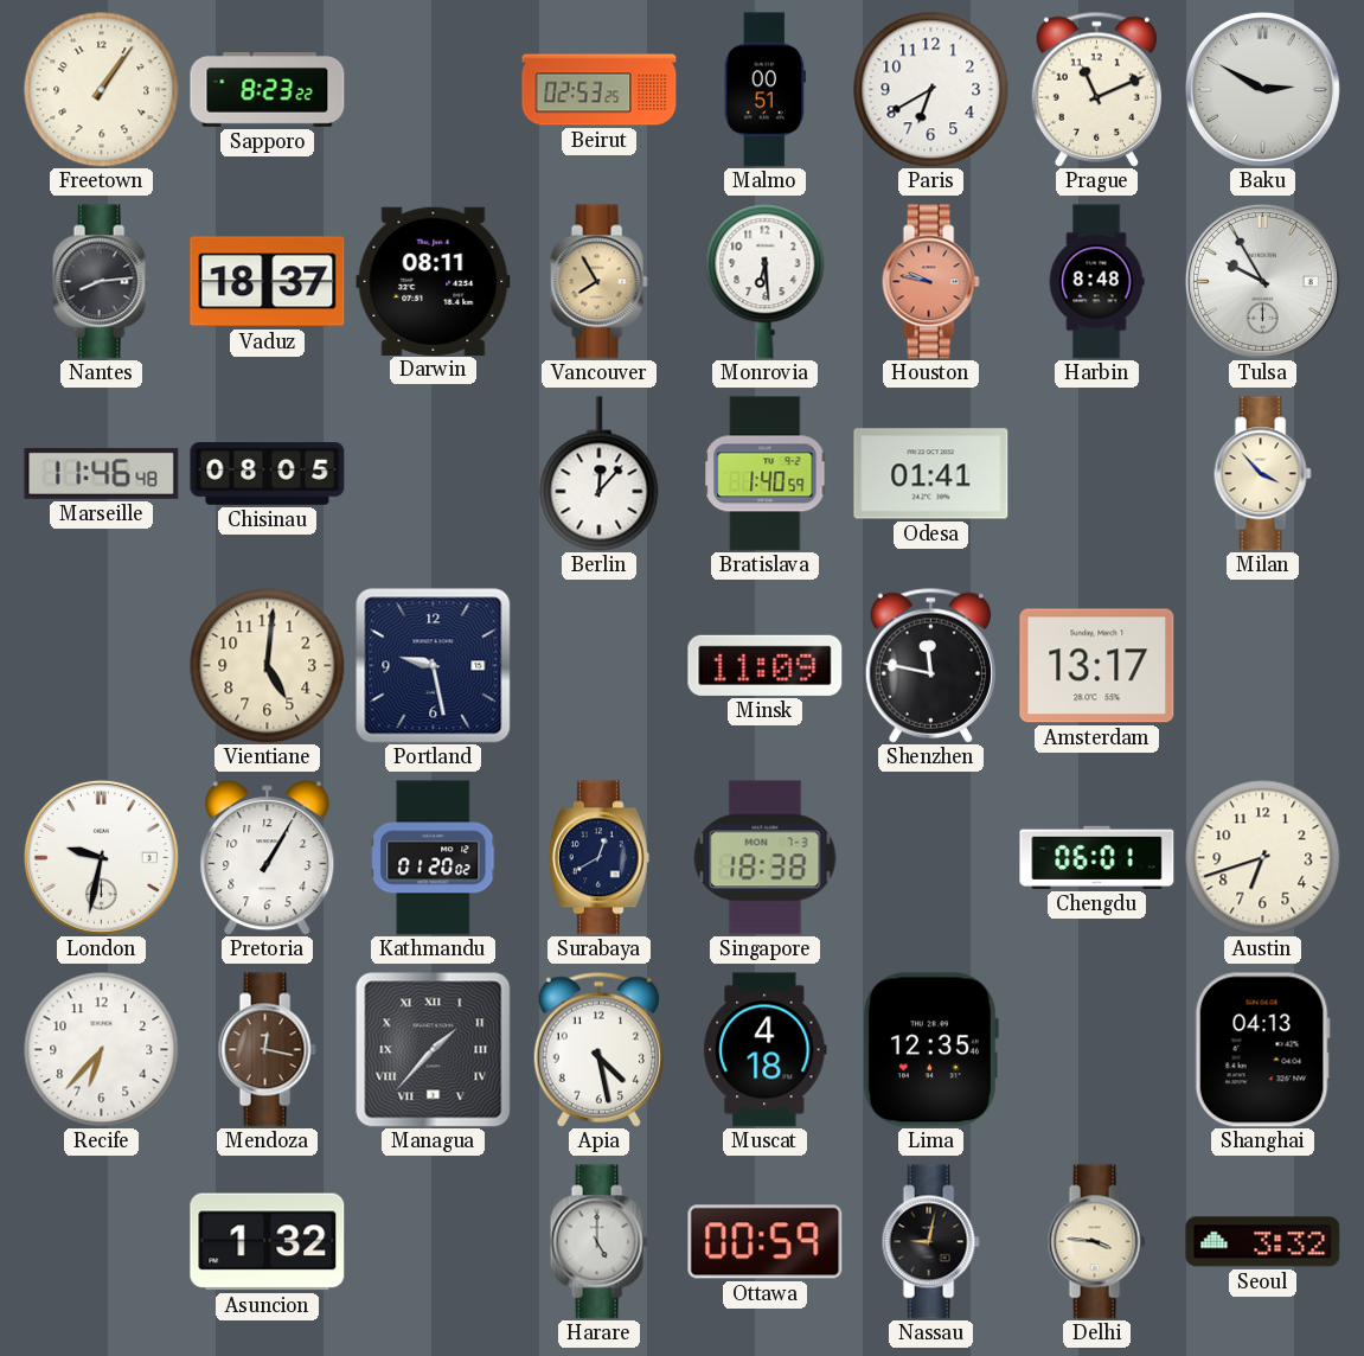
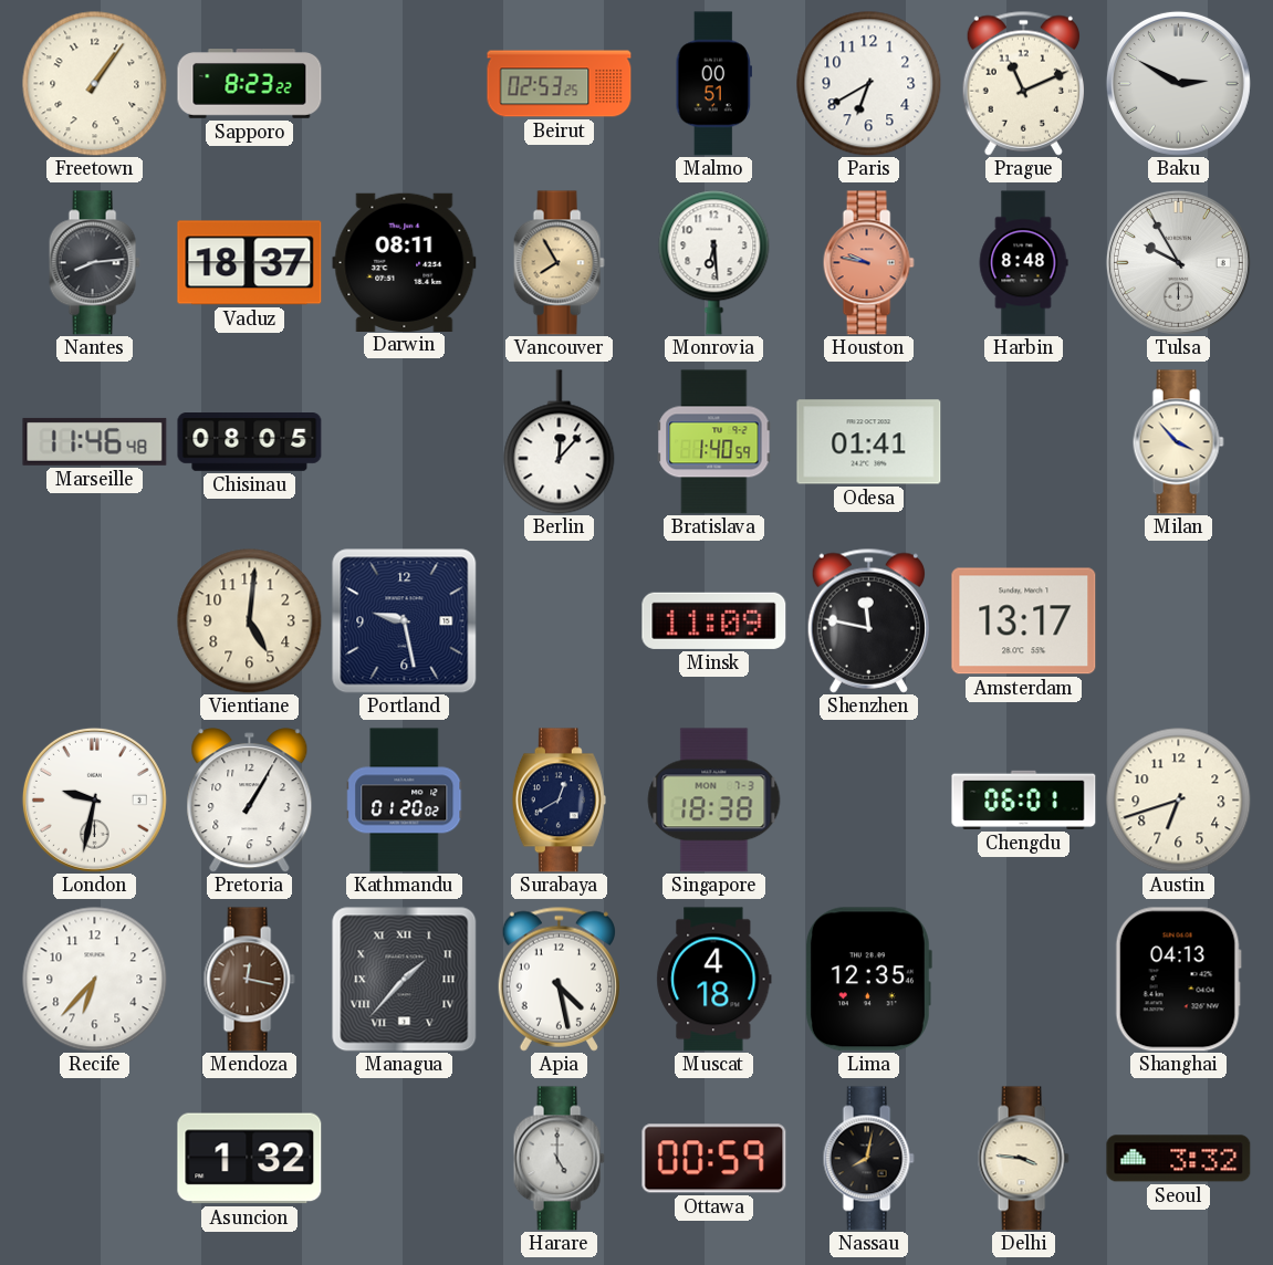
Nassau: 9:02 -> 8:02
